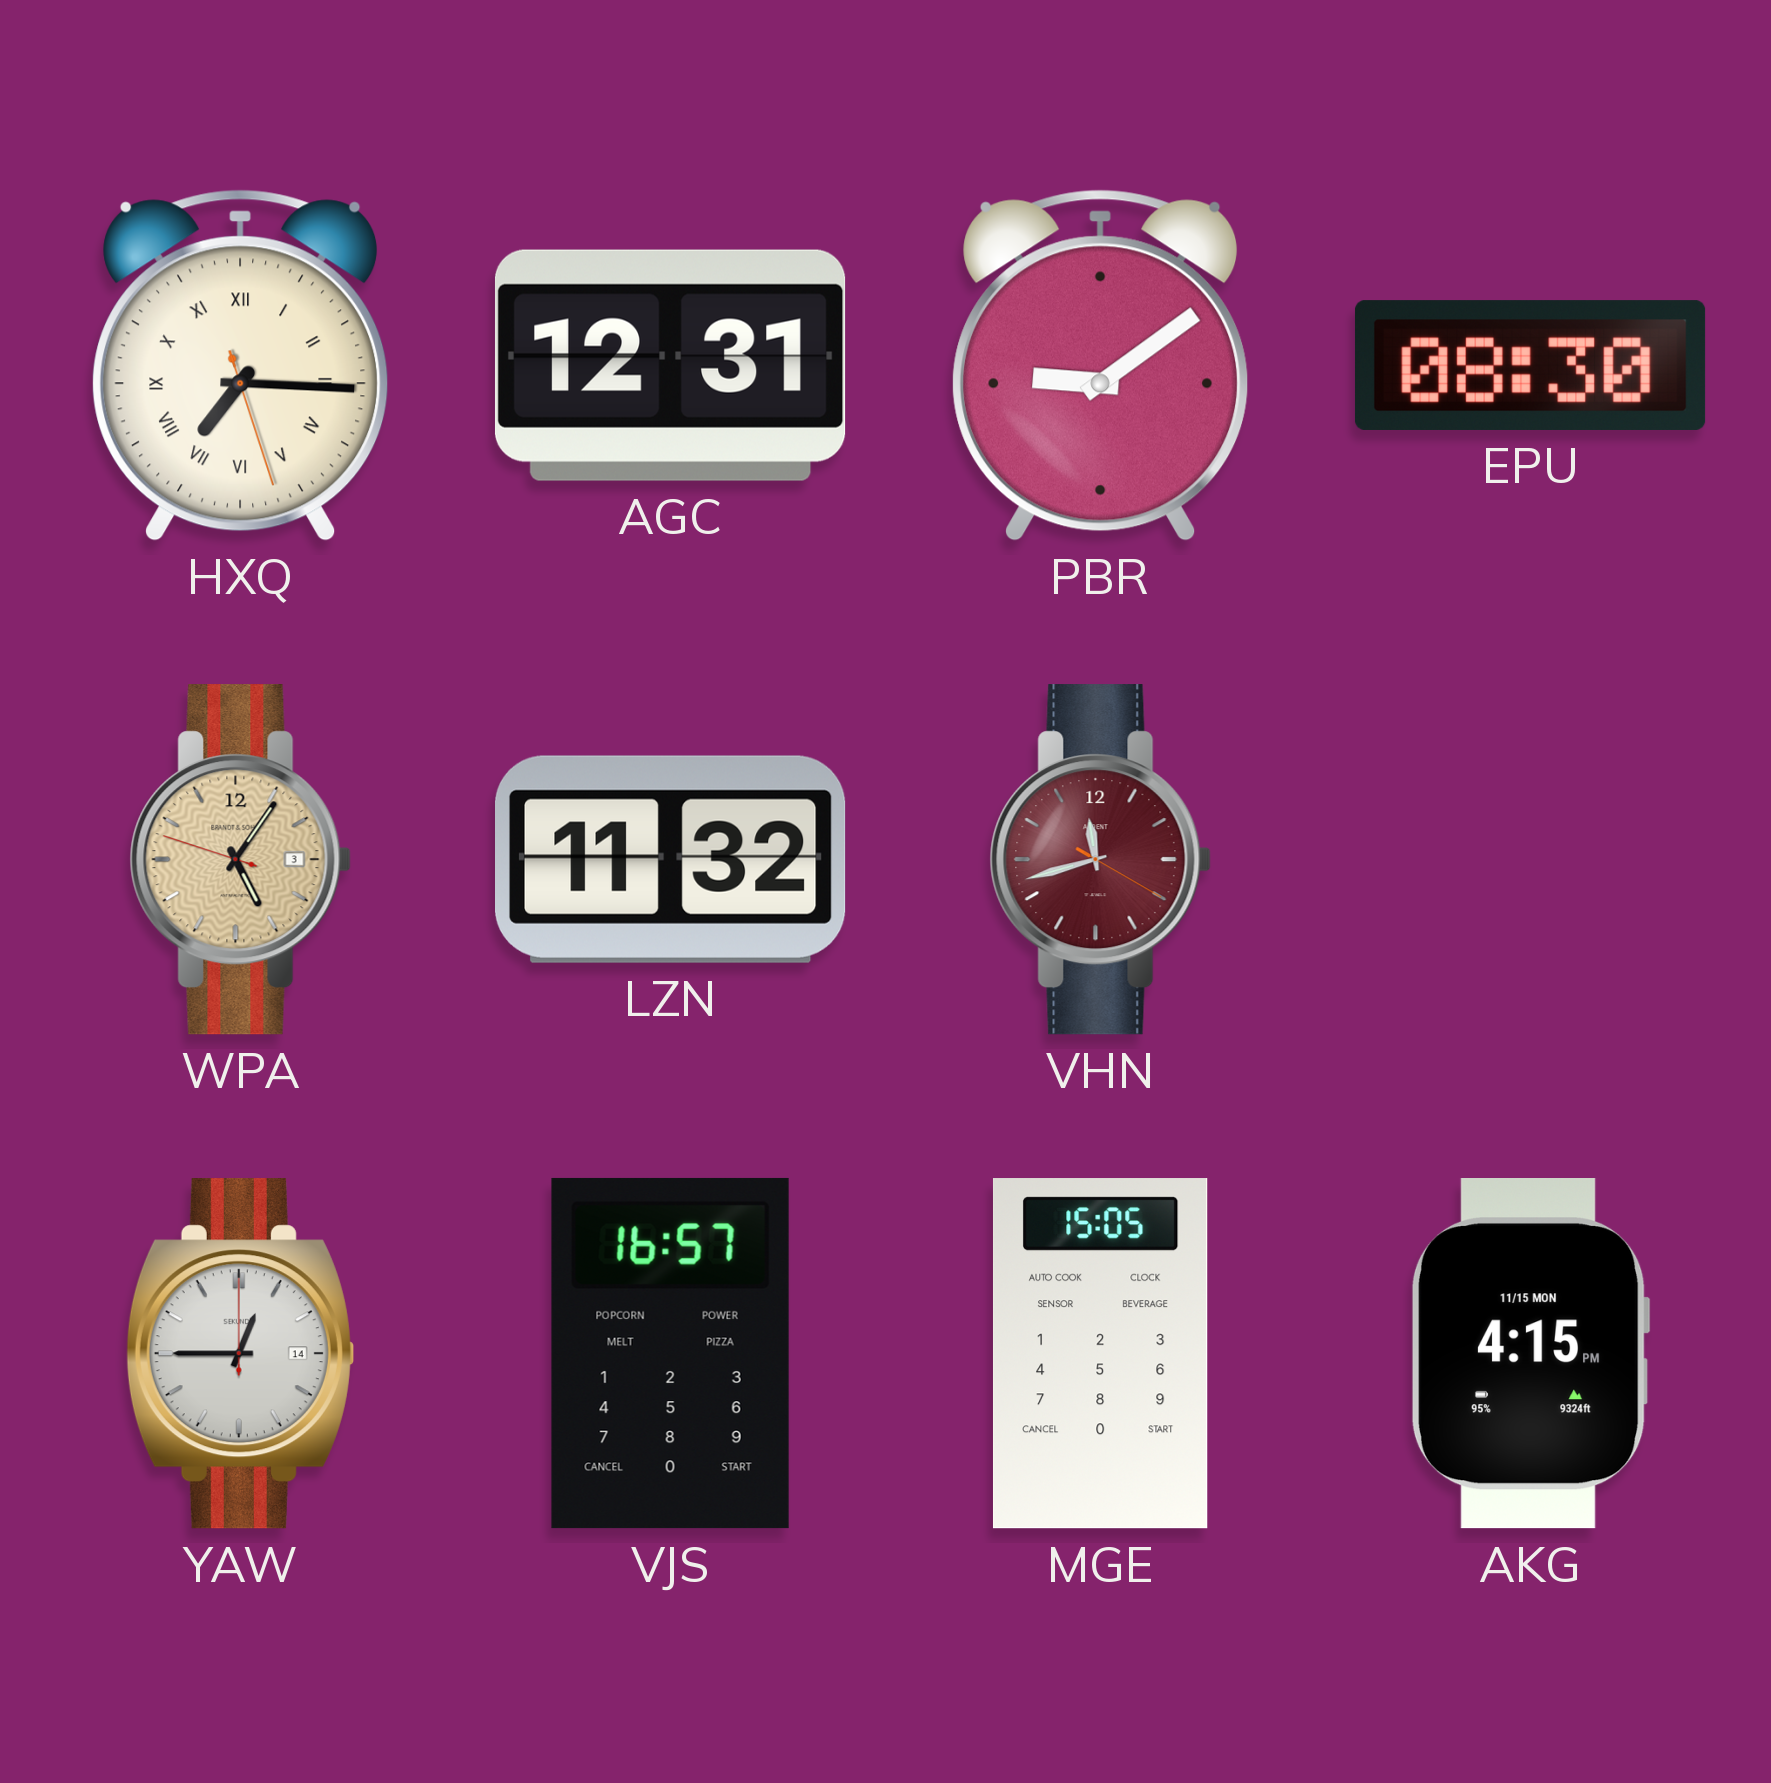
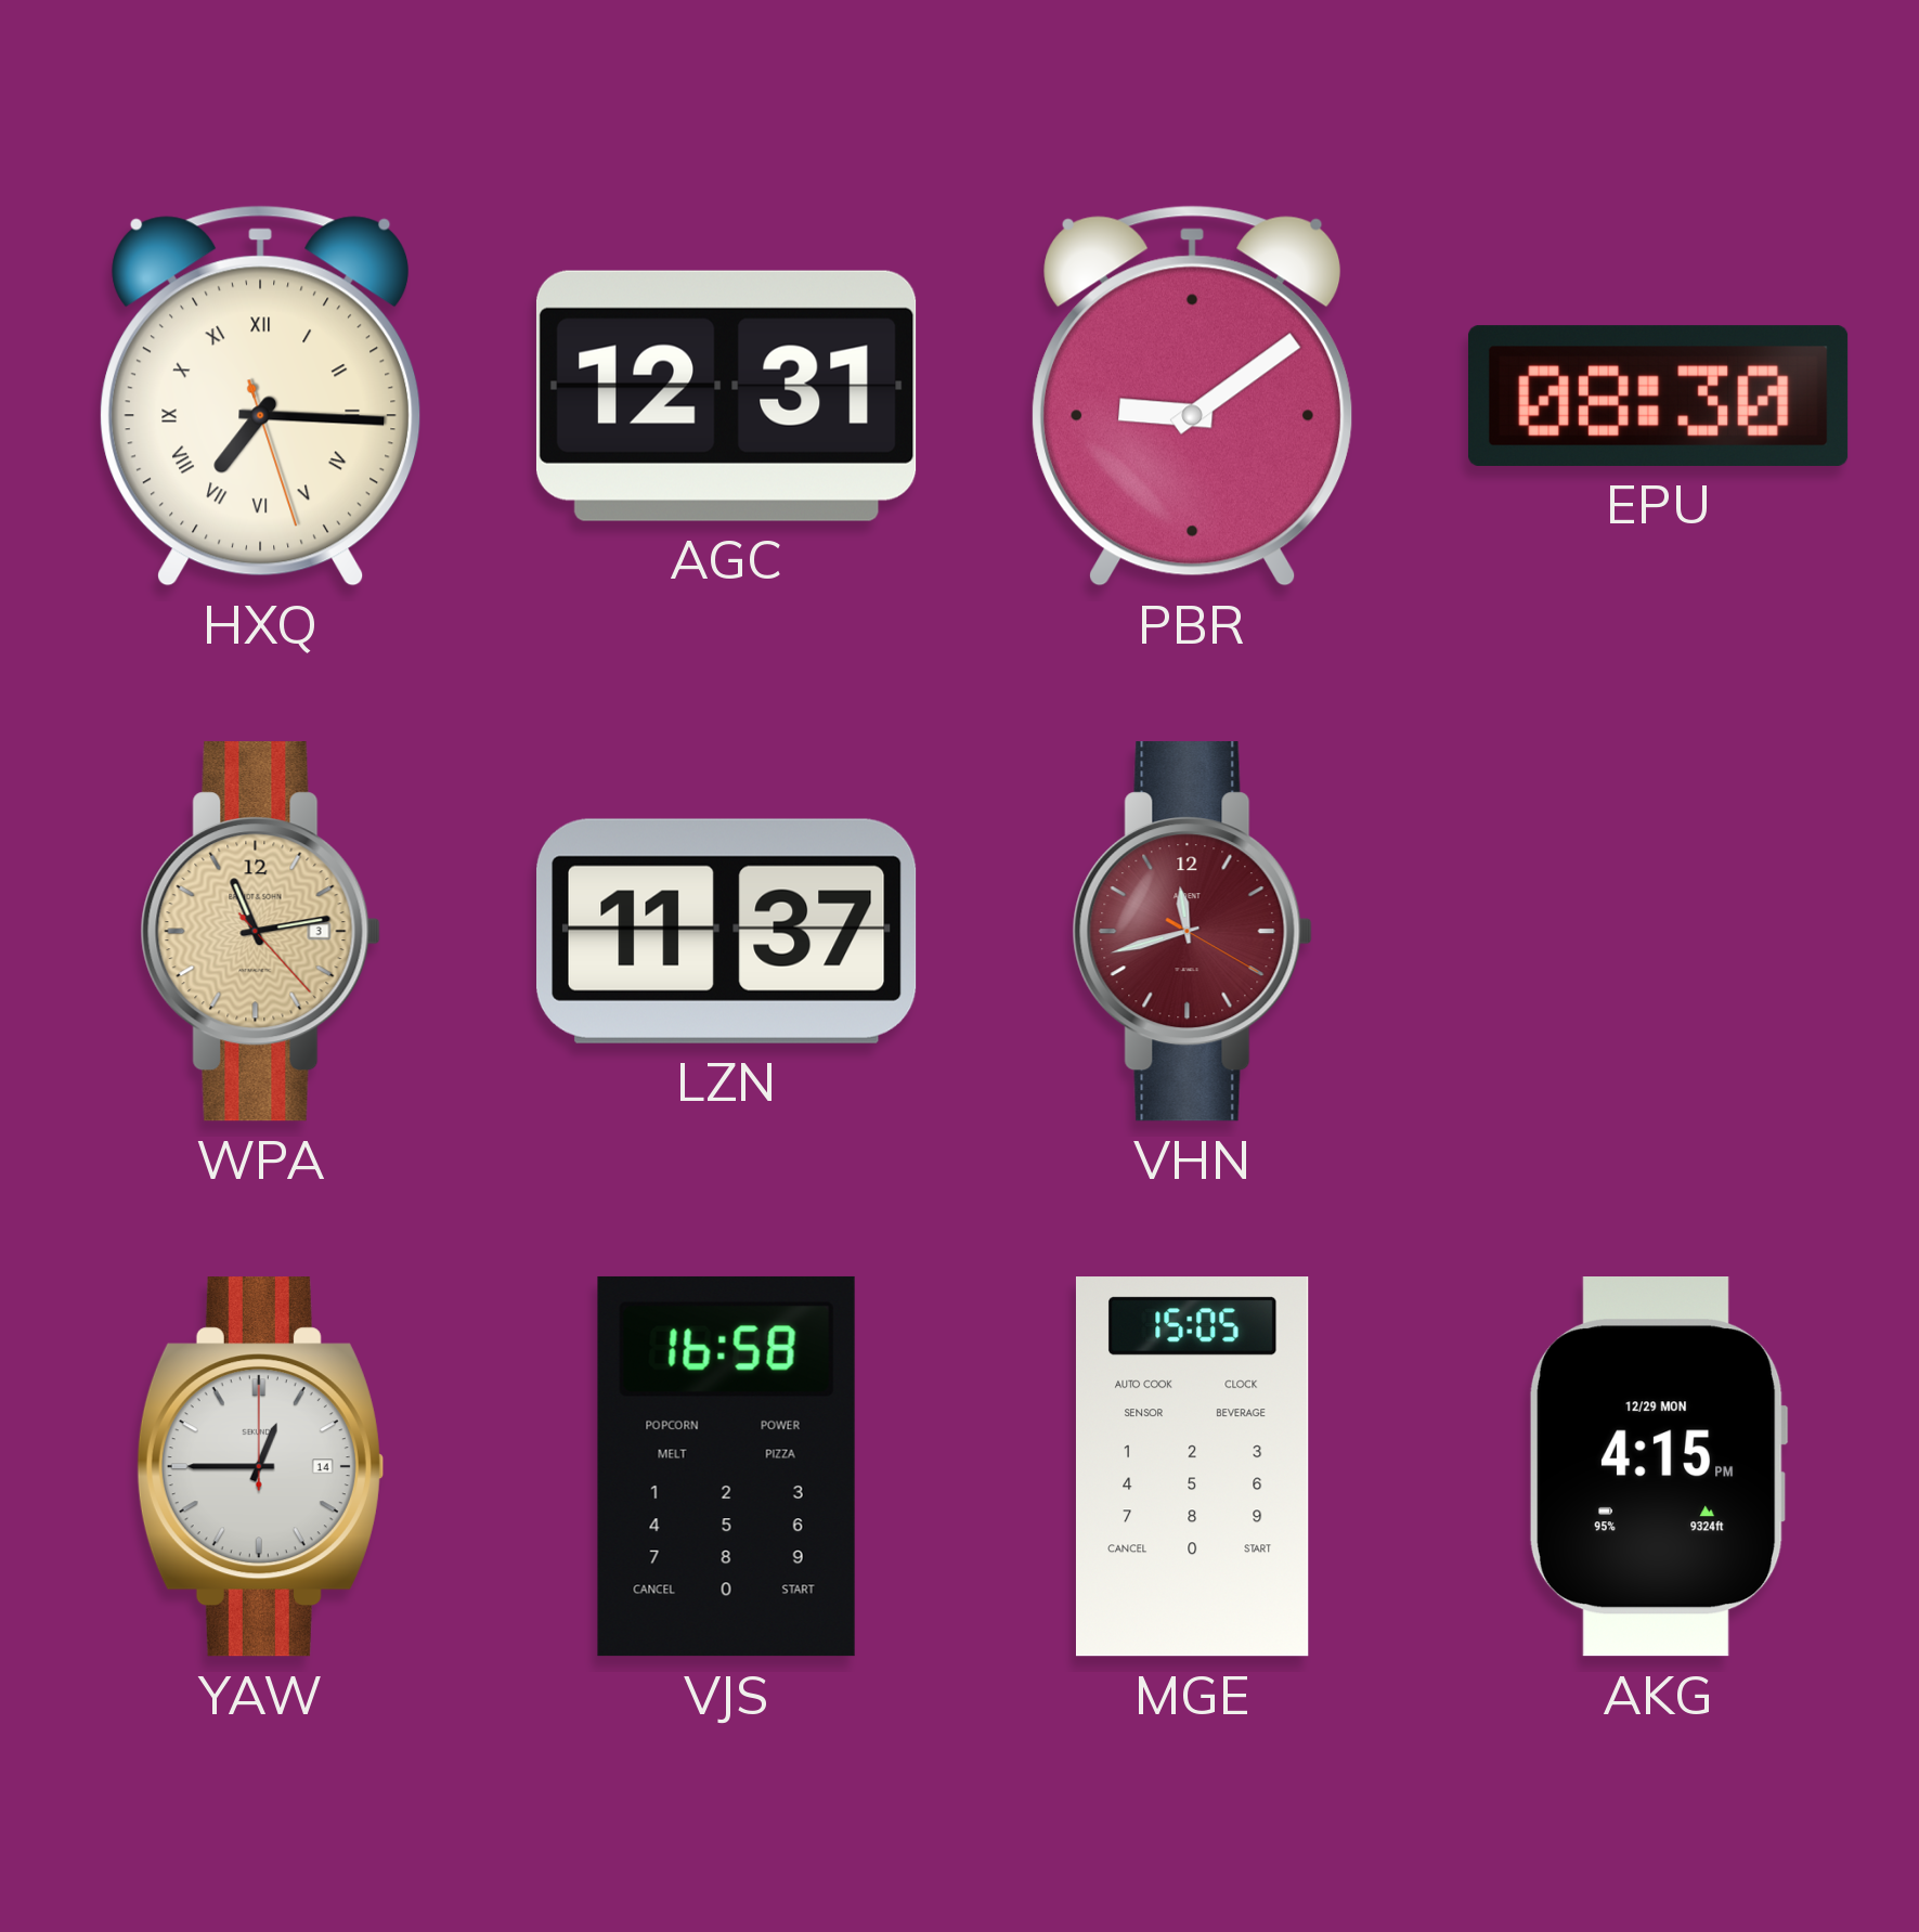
WPA: 5:05 -> 11:13
LZN: 11:32 -> 11:37
VJS: 16:57 -> 16:58
AKG date: 11/15 MON -> 12/29 MON
